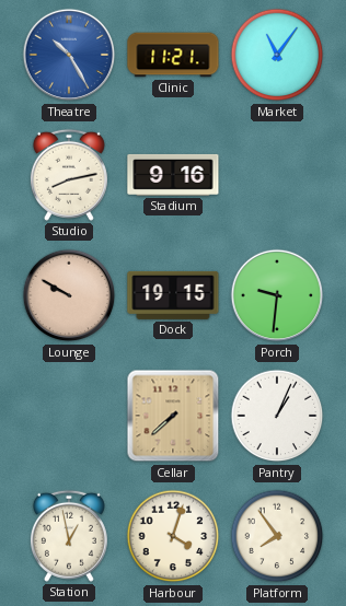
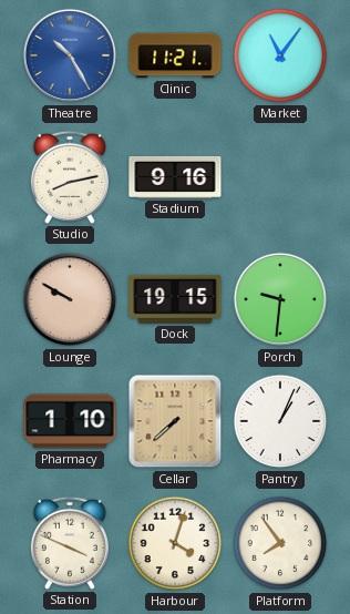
Pharmacy: none -> 1:10
Station: 12:58 -> 3:49
